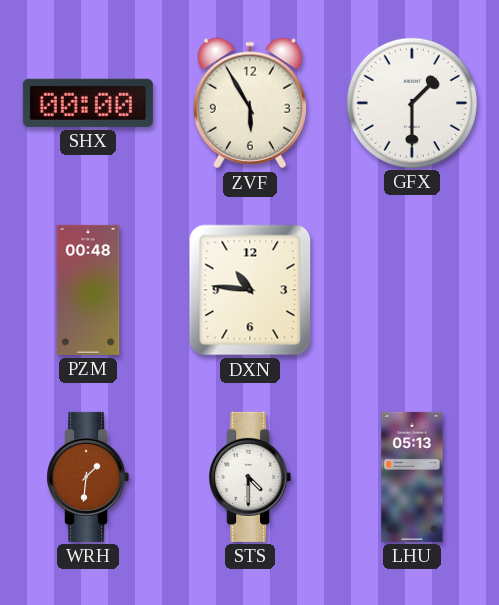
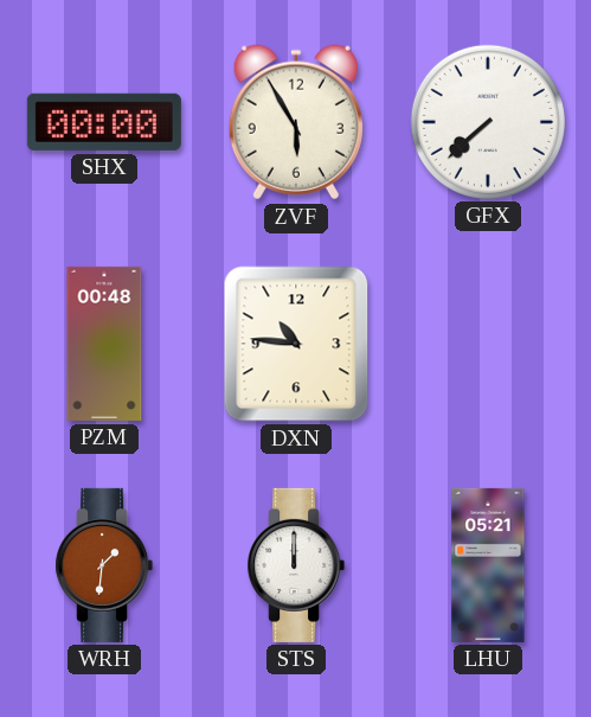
GFX: 1:30 -> 7:38
STS: 4:30 -> 12:00
LHU: 05:13 -> 05:21
